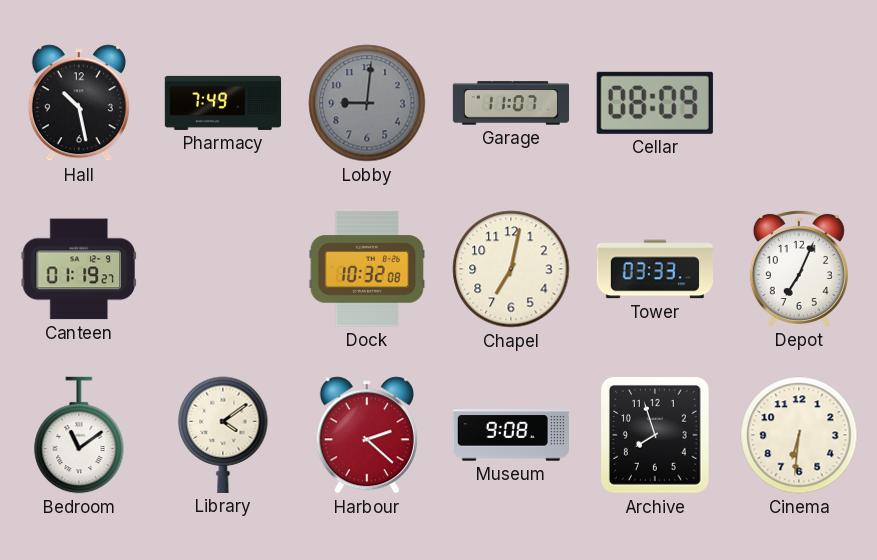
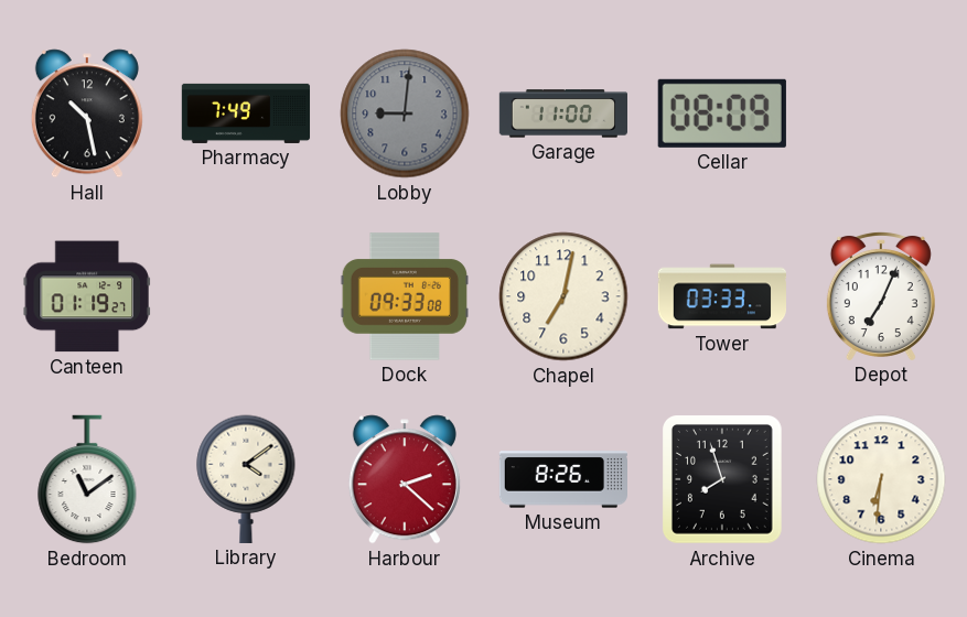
Garage: 11:07 -> 11:00
Dock: 10:32 -> 09:33
Museum: 9:08 -> 8:26
